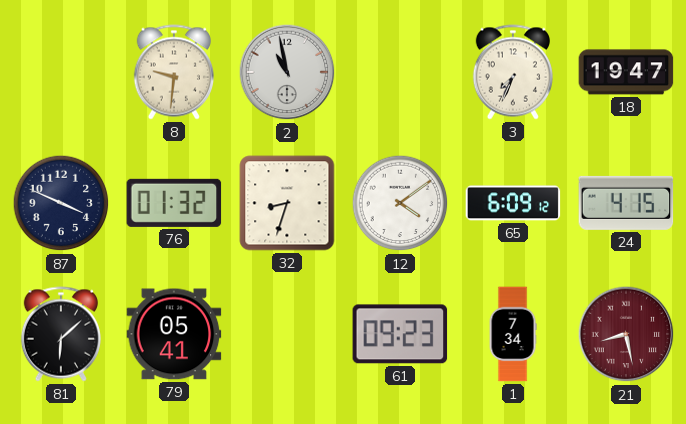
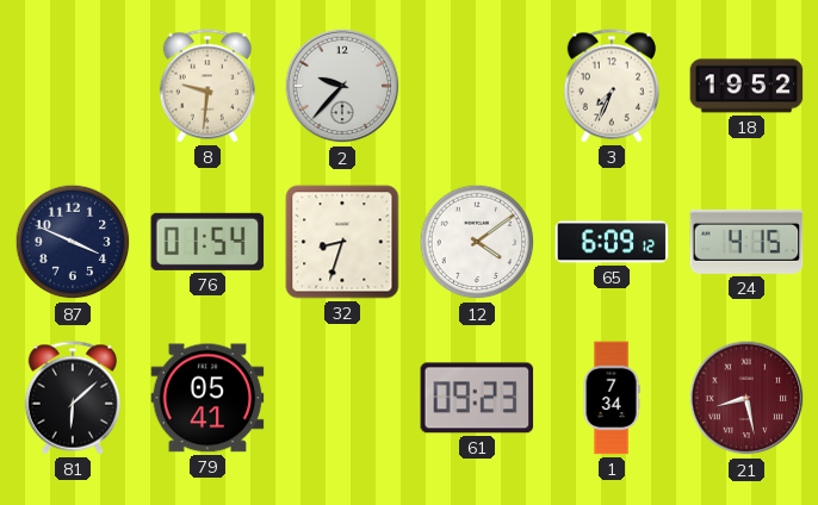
2: 10:58 -> 9:37
18: 19:47 -> 19:52
76: 01:32 -> 01:54
